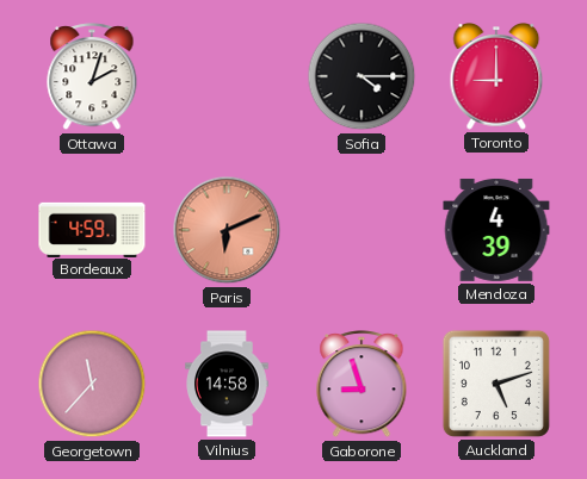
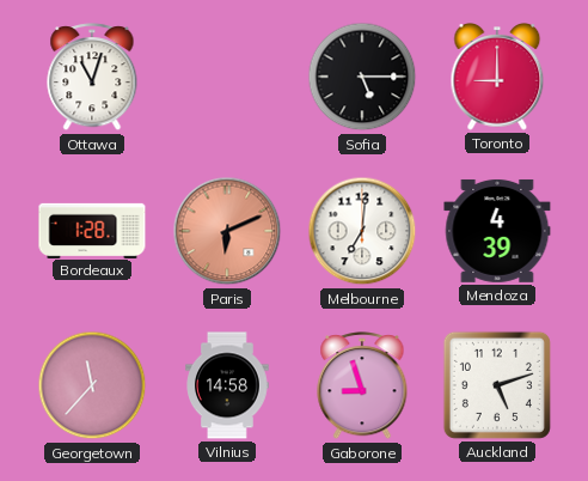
Ottawa: 2:03 -> 11:03
Sofia: 4:15 -> 5:15
Bordeaux: 4:59 -> 1:28
Melbourne: none -> 7:01
